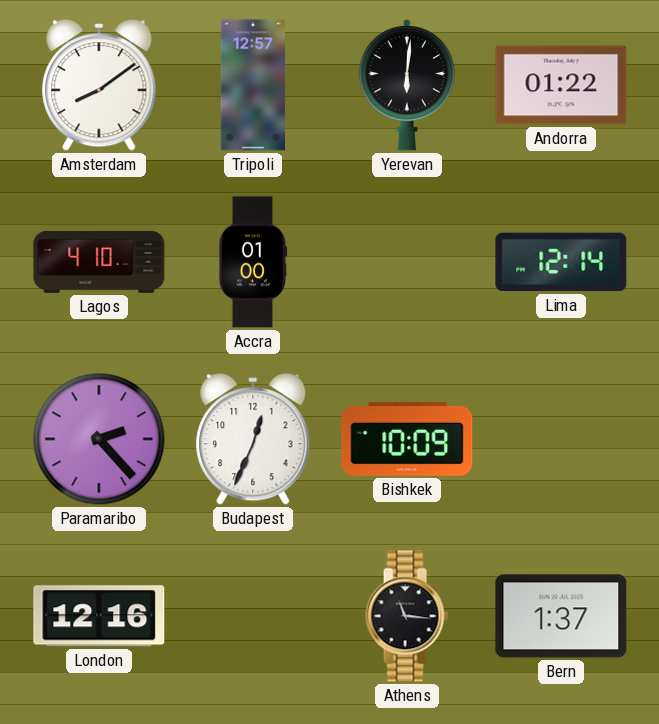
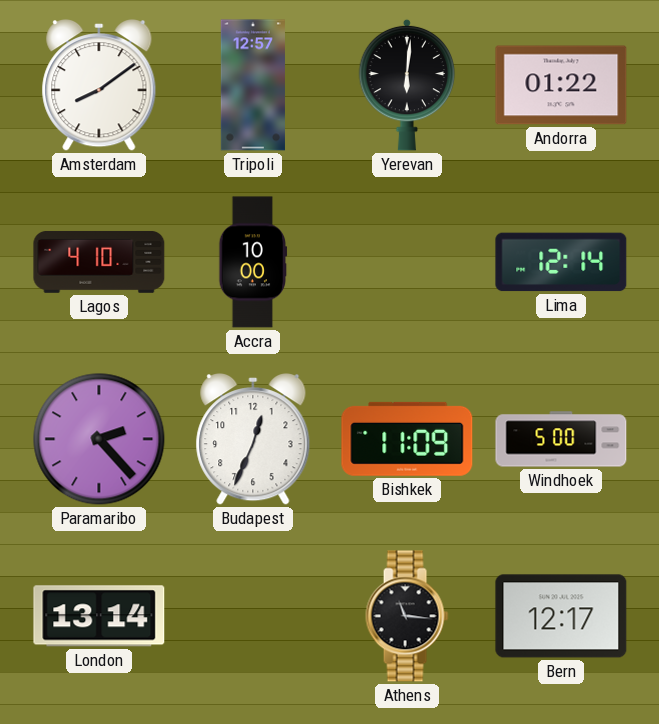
Accra: 01:00 -> 10:00
Bishkek: 10:09 -> 11:09
Windhoek: none -> 5:00
London: 12:16 -> 13:14
Bern: 1:37 -> 12:17
